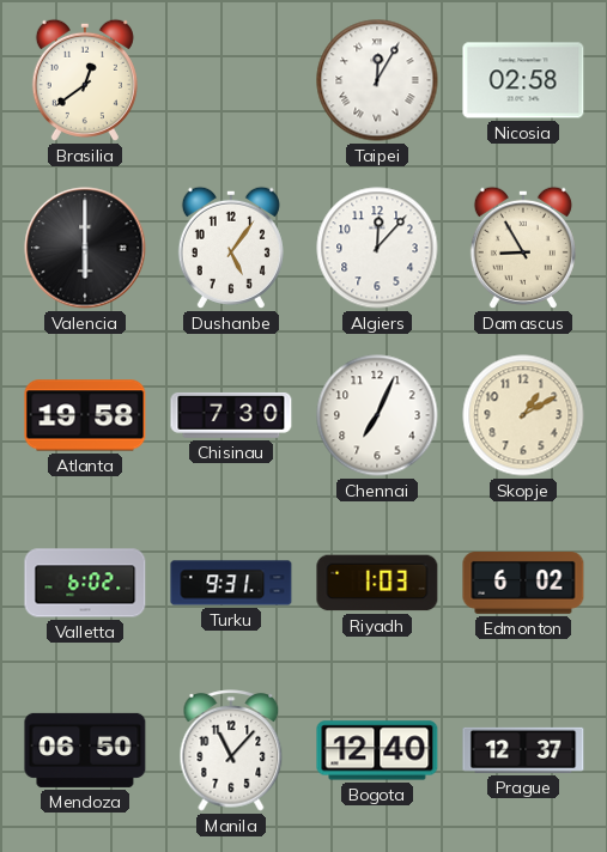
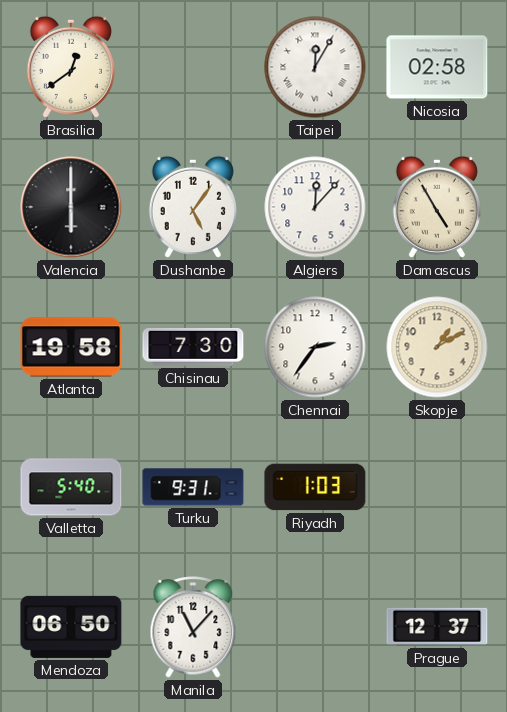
Damascus: 8:55 -> 4:55
Chennai: 7:04 -> 2:36
Valletta: 6:02 -> 5:40
Edmonton: 6:02 -> none
Bogota: 12:40 -> none
